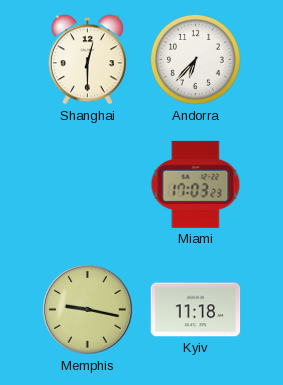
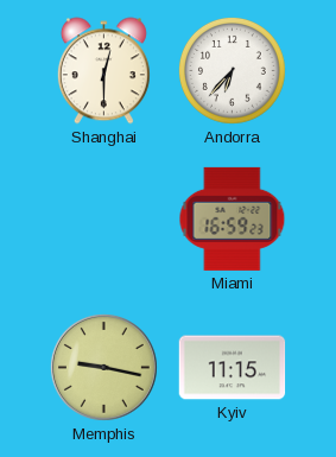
Miami: 17:03 -> 16:59
Kyiv: 11:18 -> 11:15
